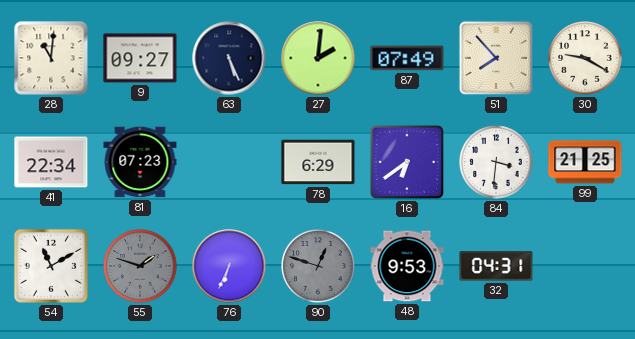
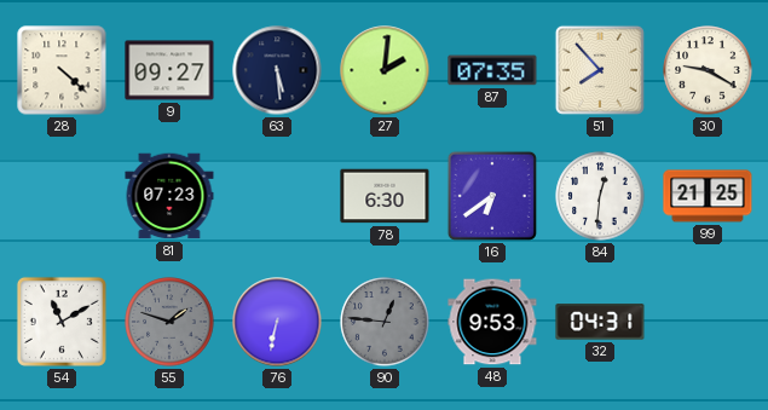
28: 11:01 -> 4:22
63: 5:26 -> 5:29
87: 07:49 -> 07:35
41: 22:34 -> none
78: 6:29 -> 6:30
84: 3:31 -> 12:31
76: 6:34 -> 6:32
90: 12:48 -> 12:46
